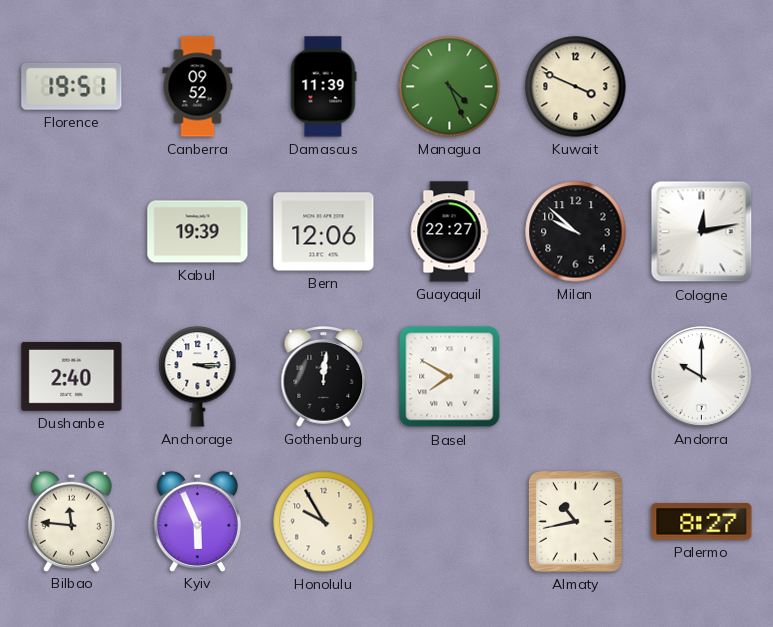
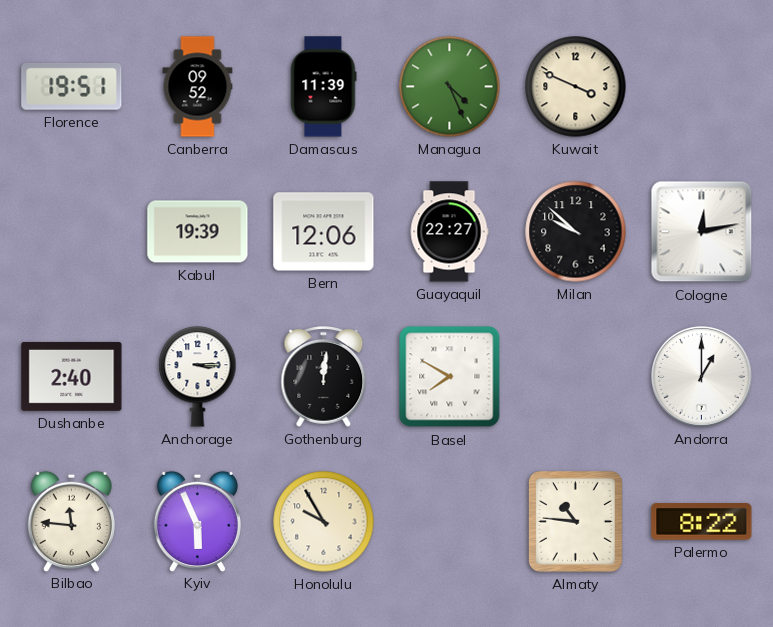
Andorra: 10:00 -> 1:00
Almaty: 10:43 -> 10:46
Palermo: 8:27 -> 8:22
